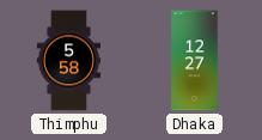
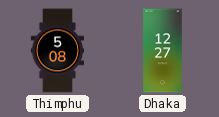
Thimphu: 5:58 -> 5:08
